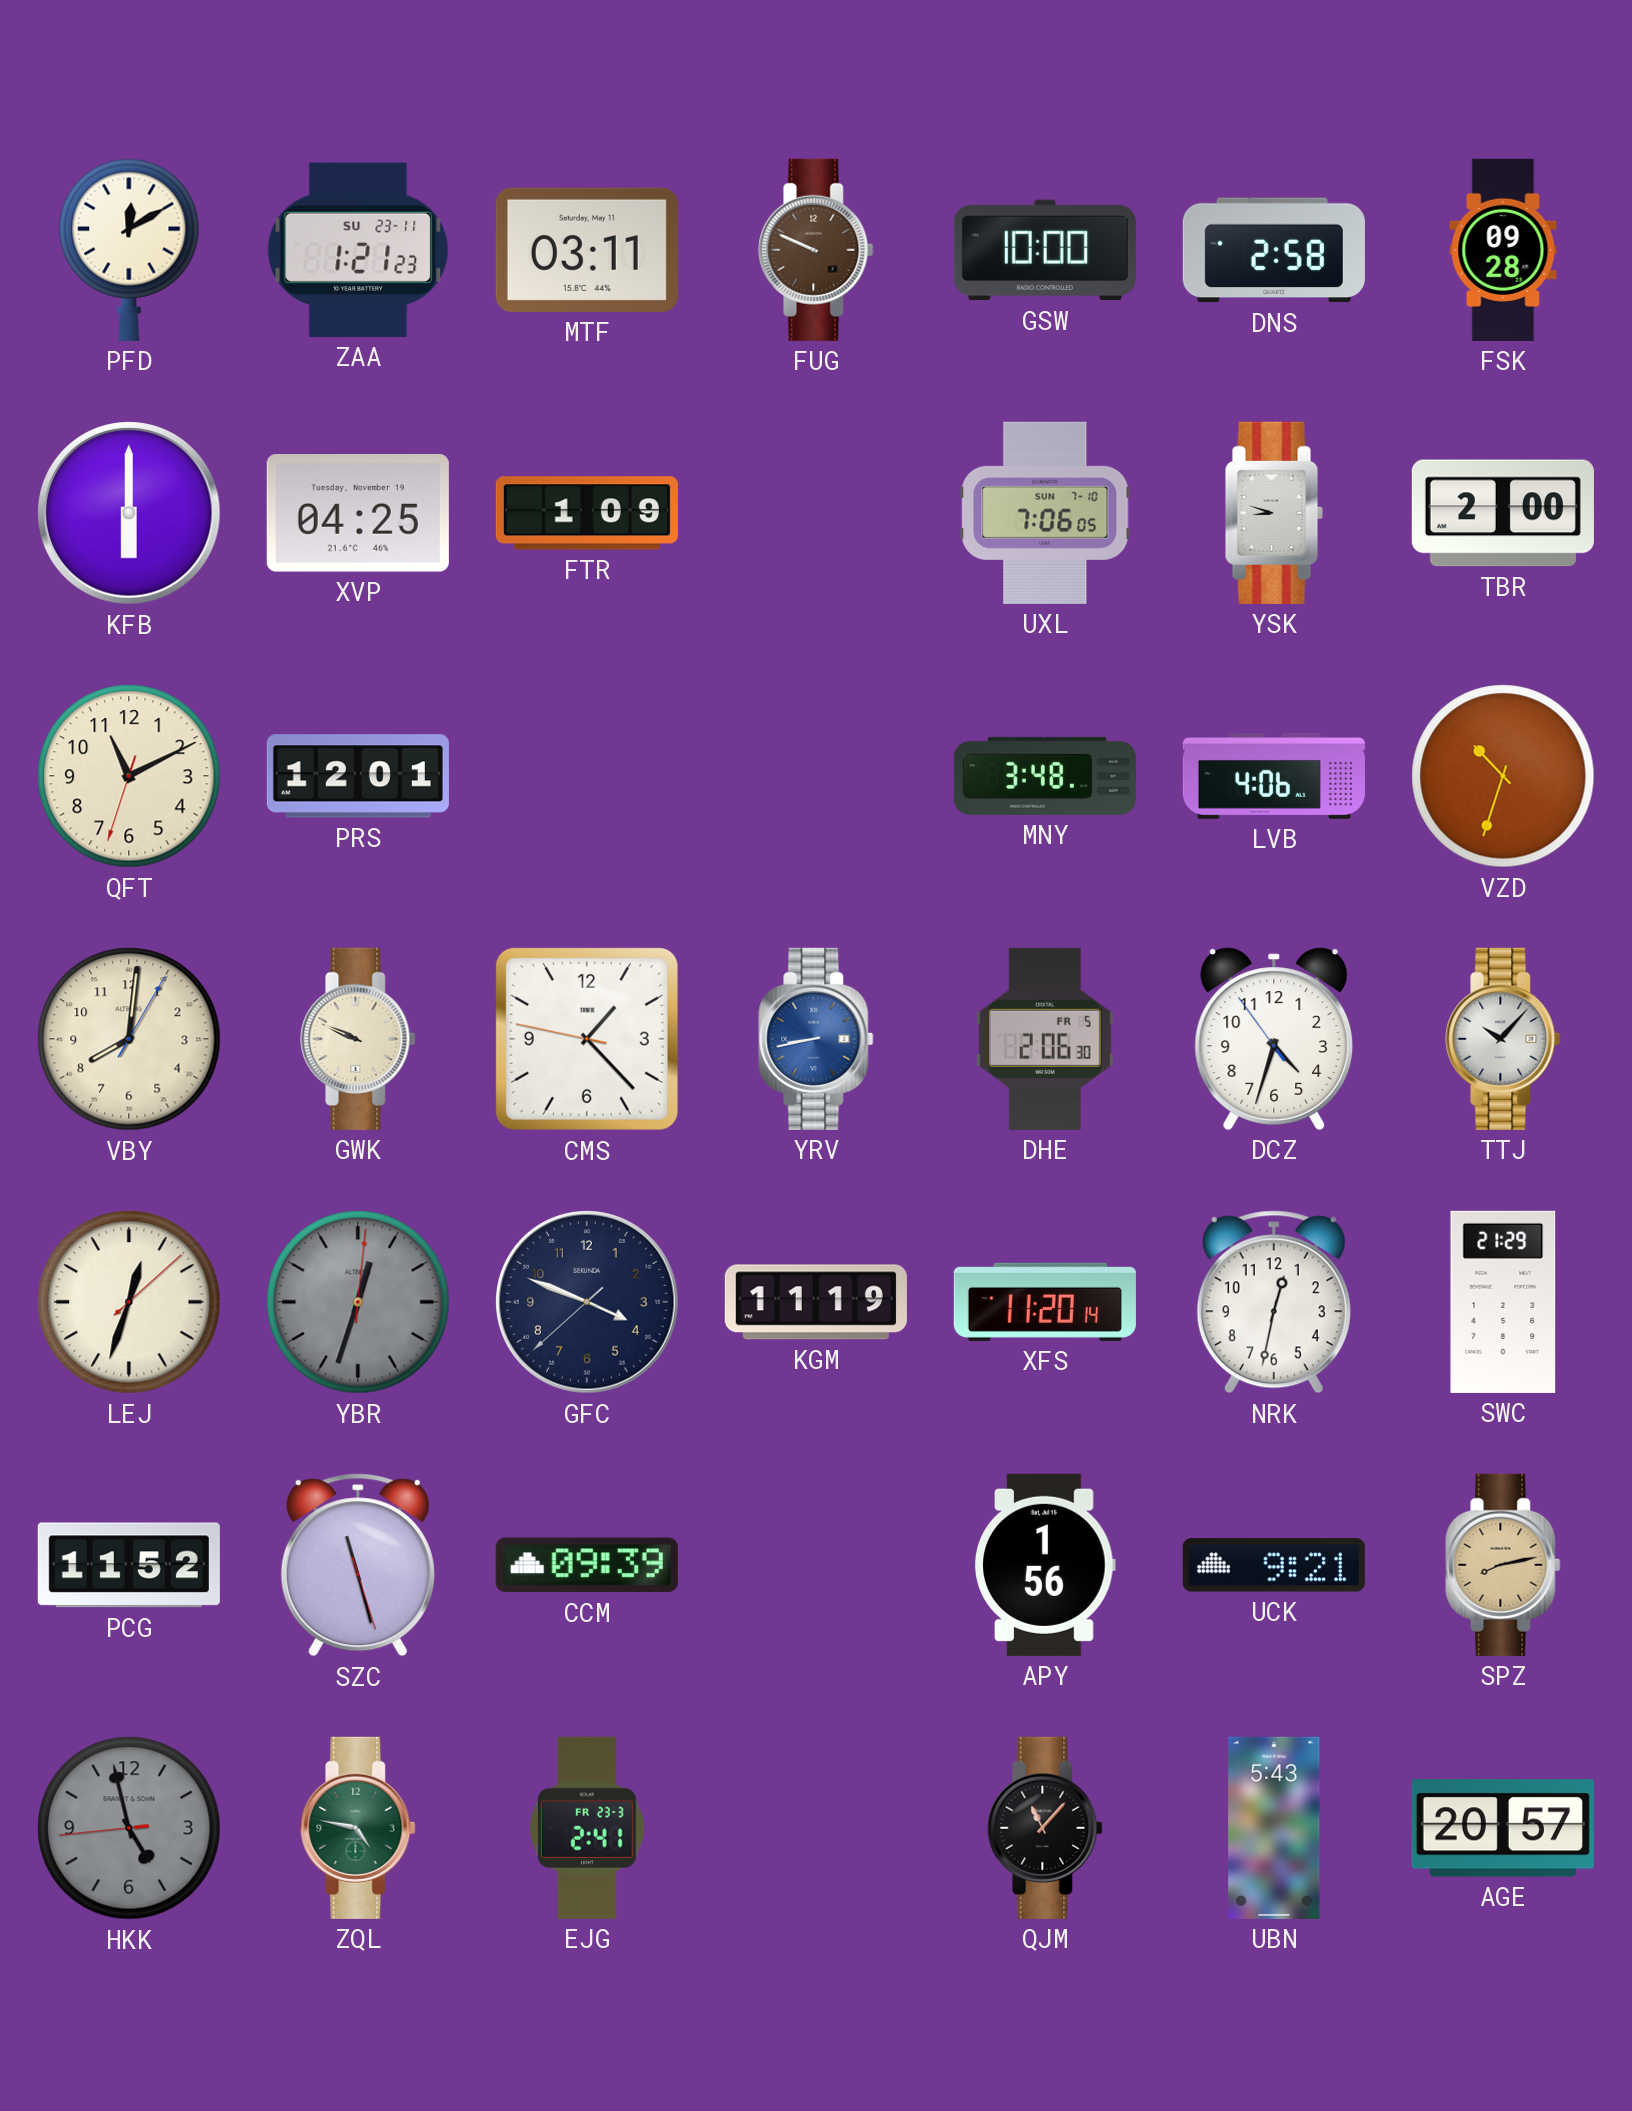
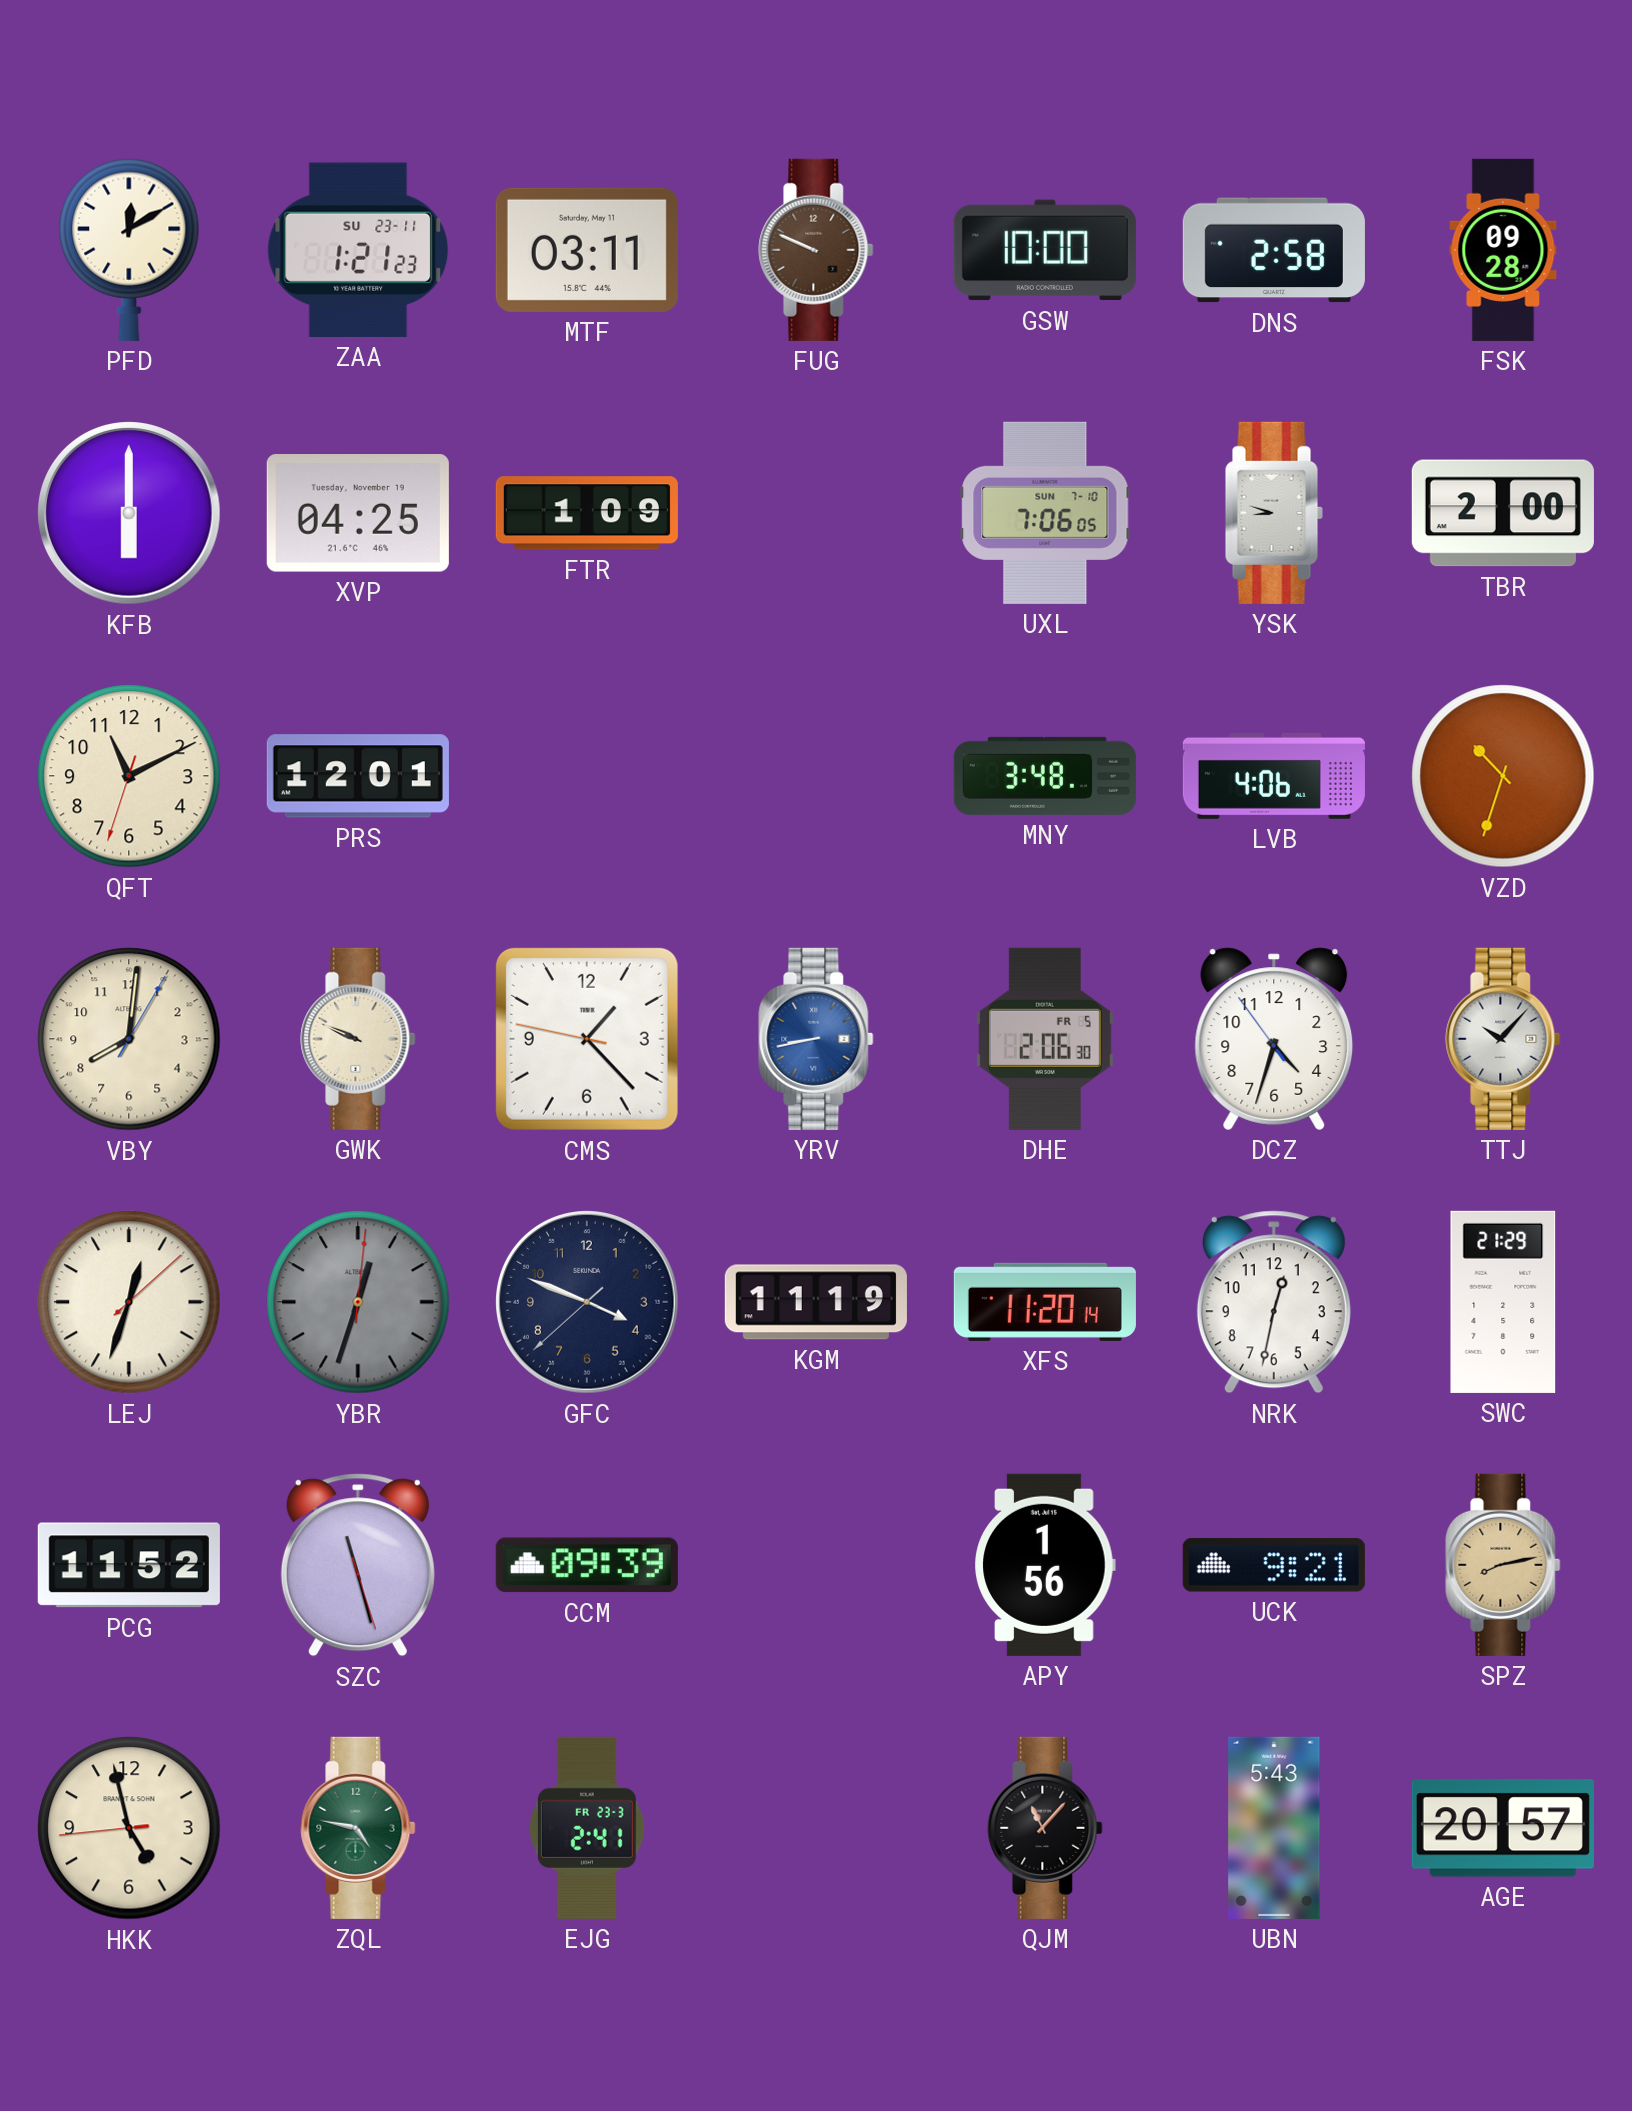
HKK dial: grey -> cream
